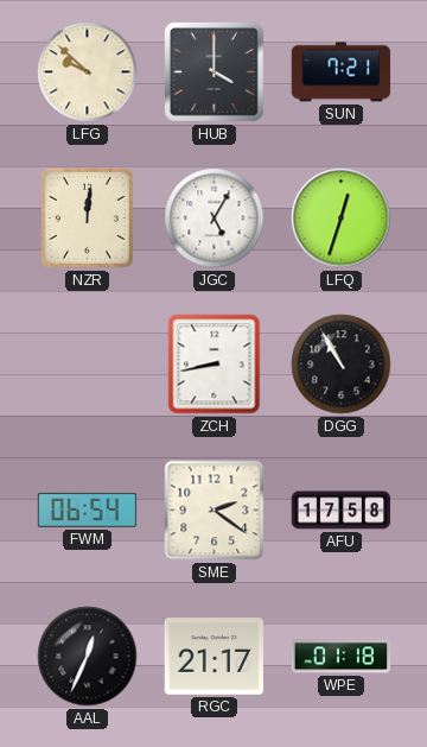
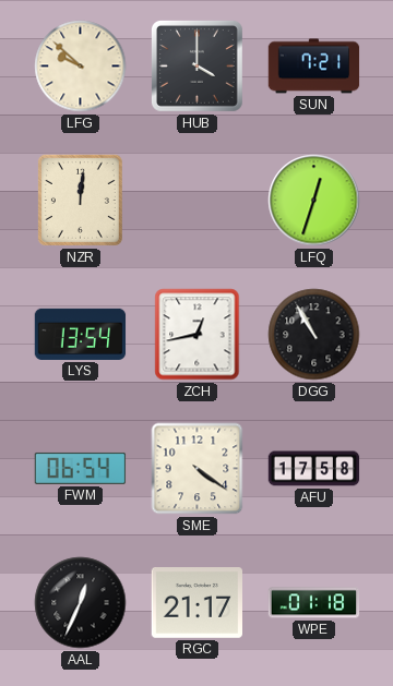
JGC: 5:05 -> none
LYS: none -> 13:54
ZCH: 8:43 -> 12:43
SME: 2:21 -> 4:21
